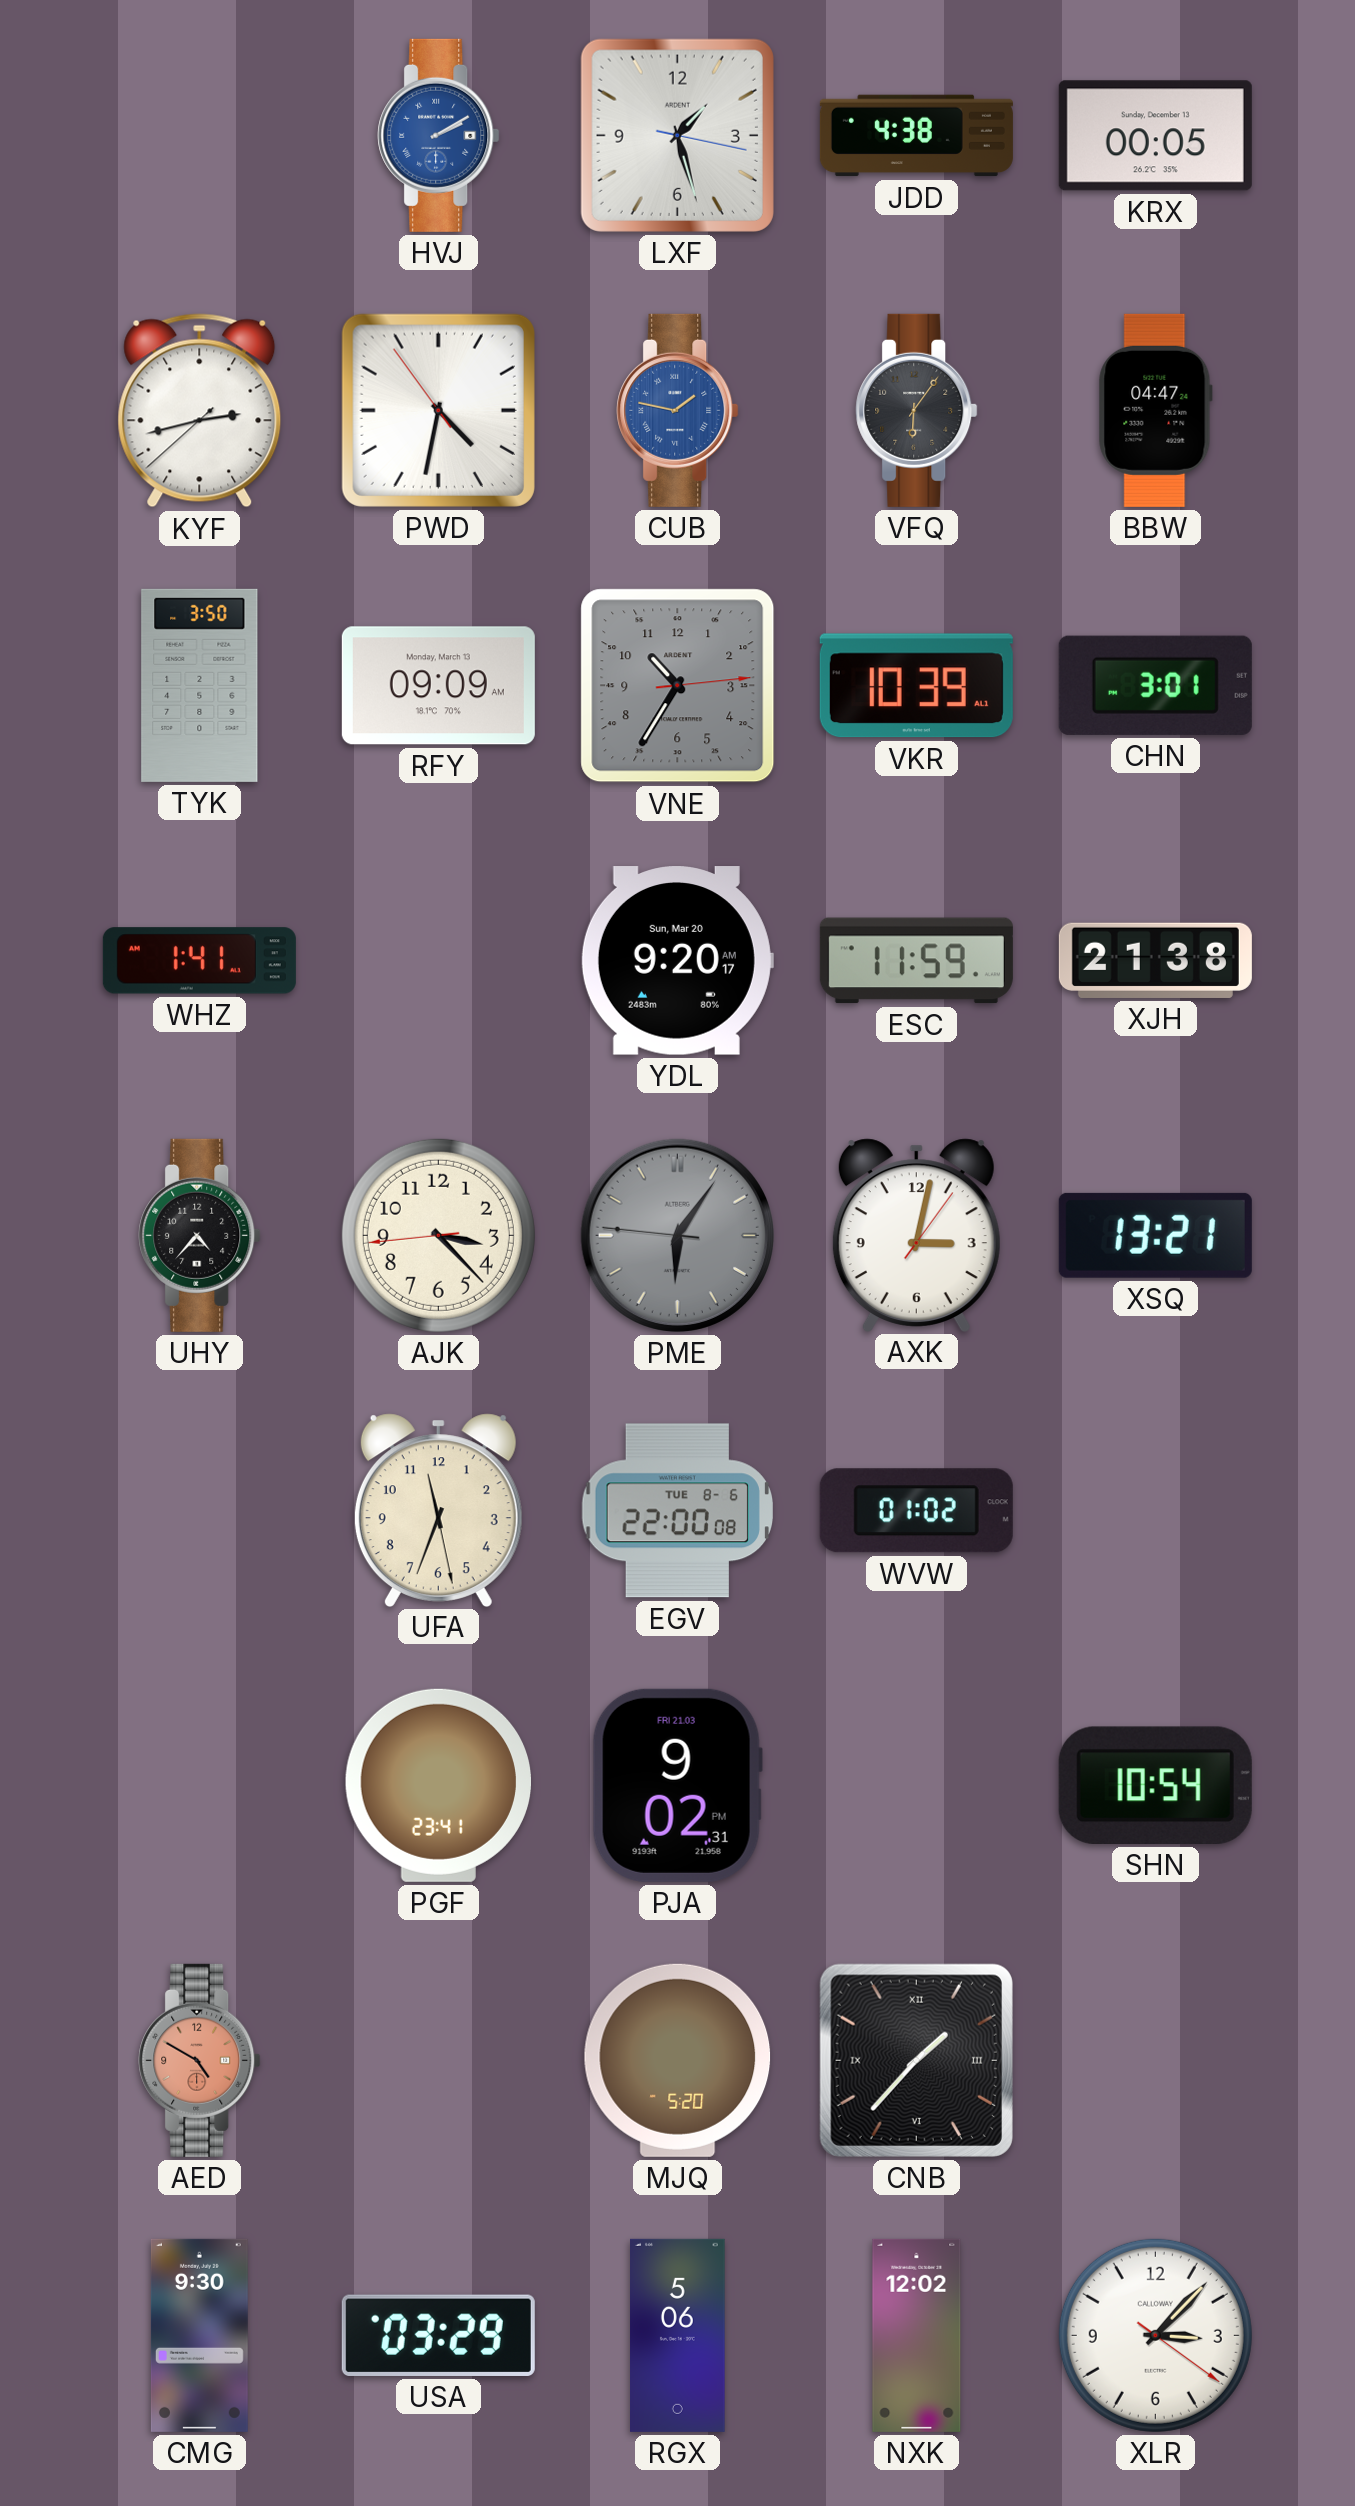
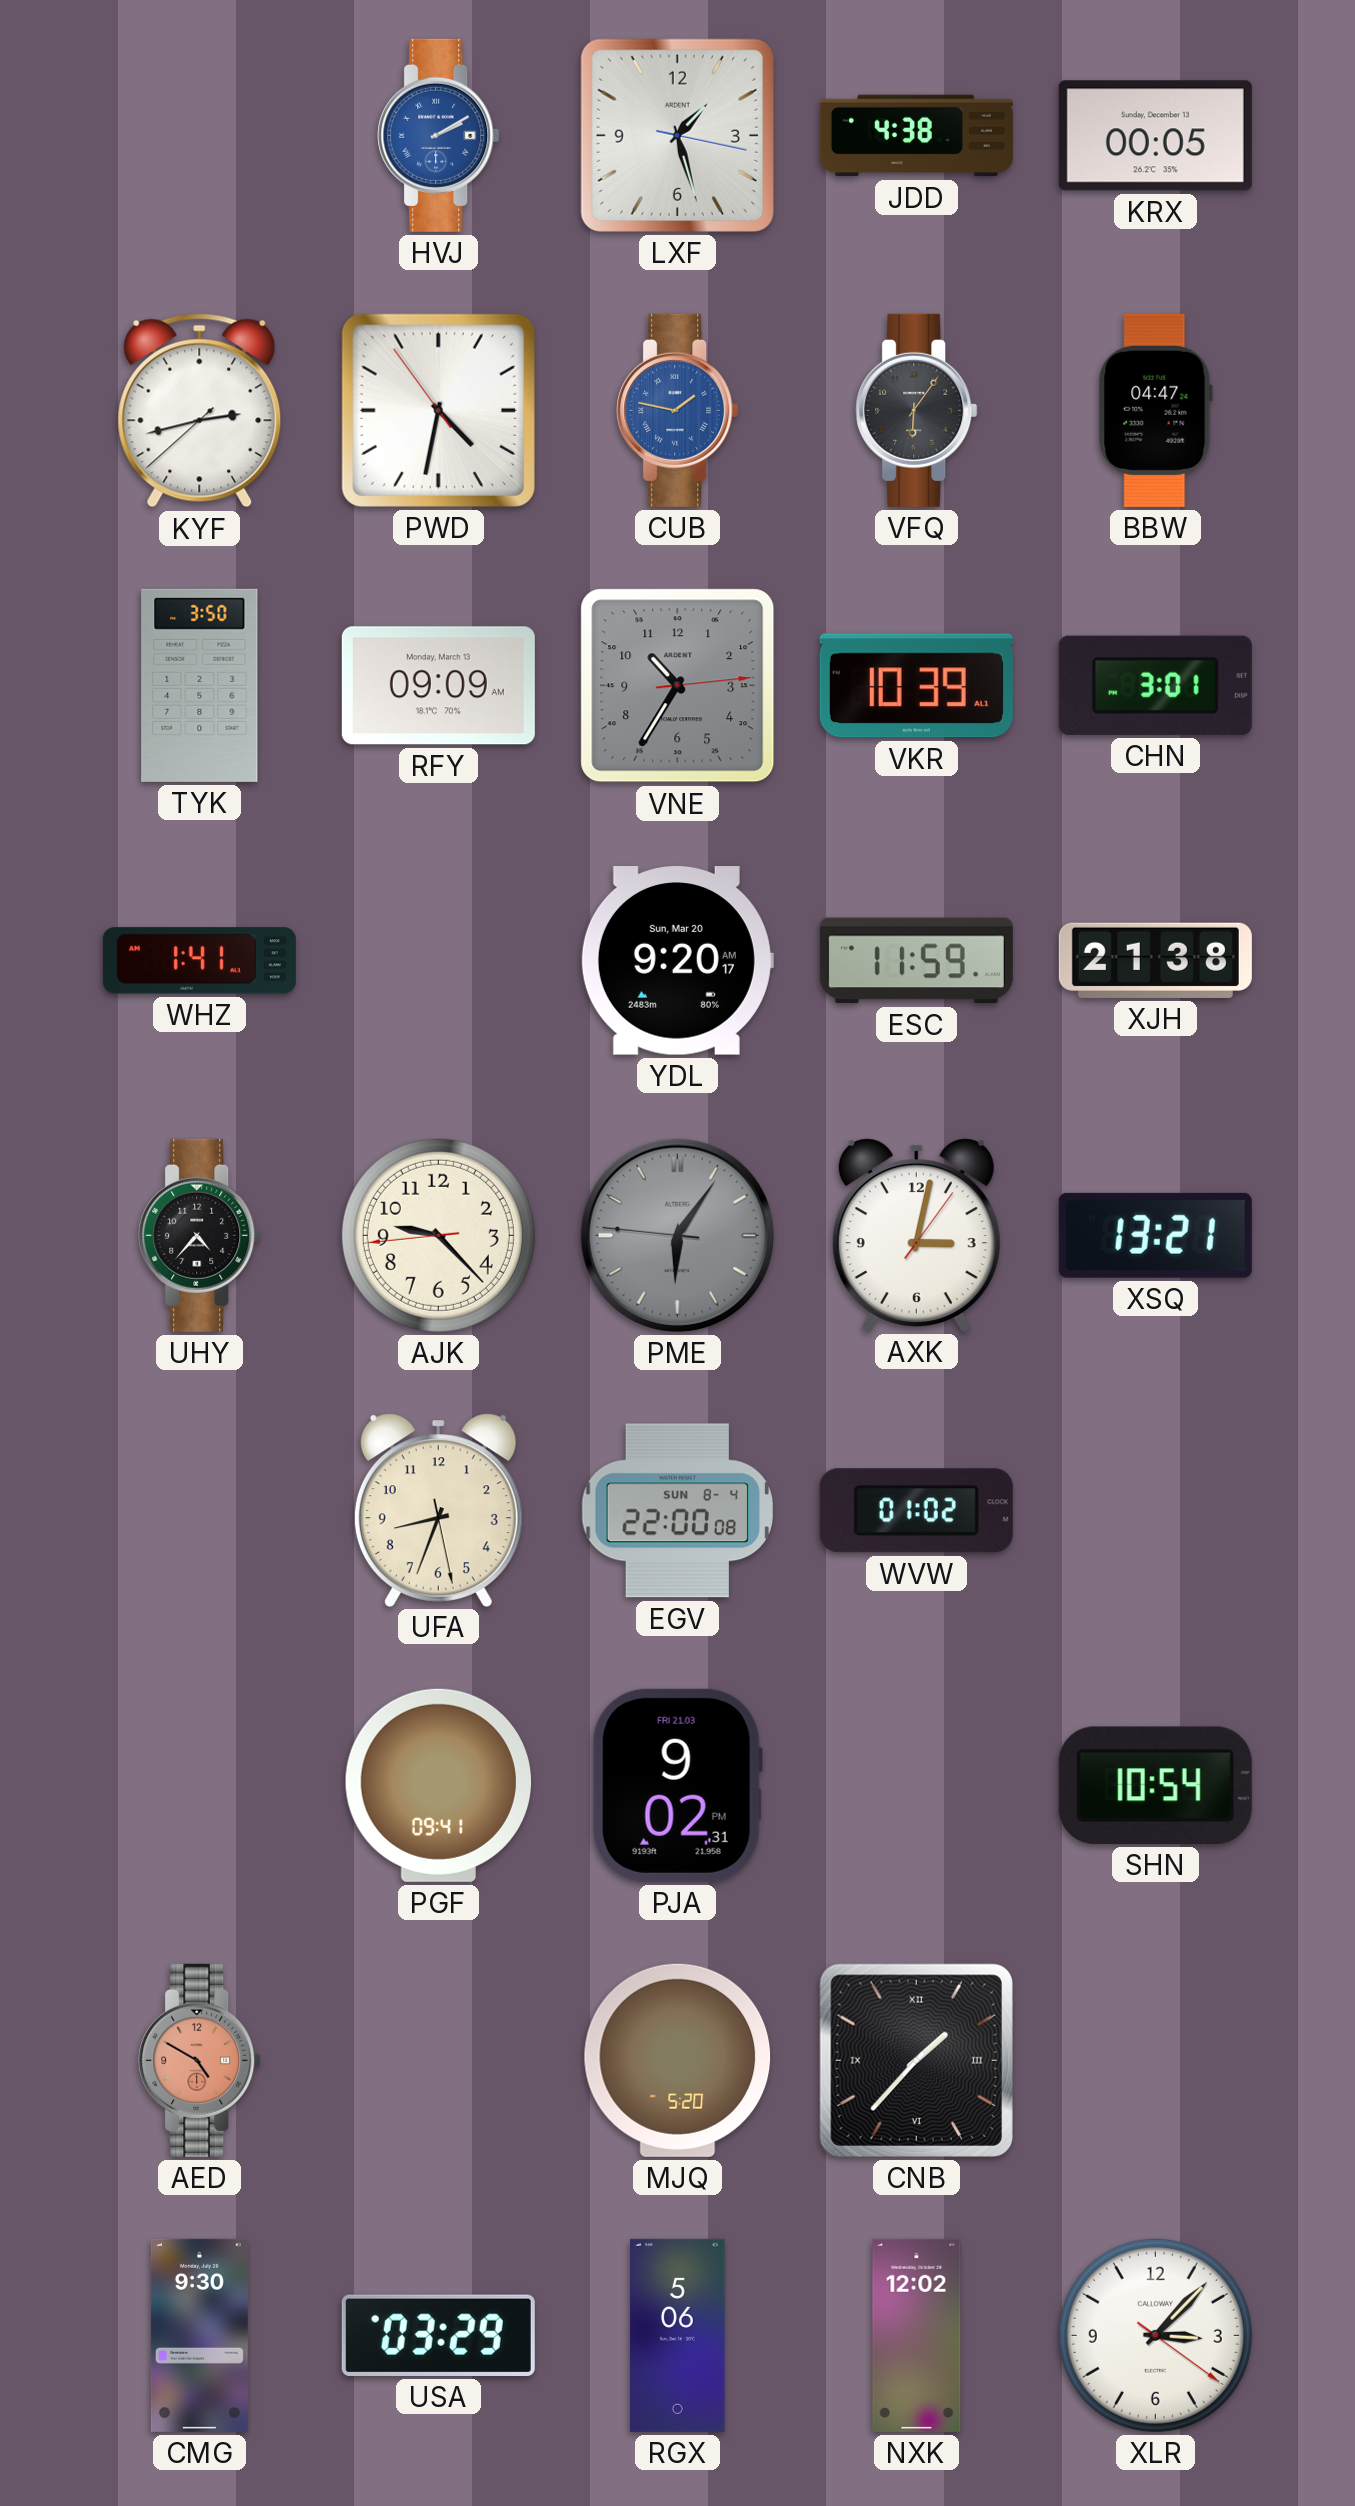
AJK: 3:22 -> 9:22
UFA: 11:33 -> 8:33
EGV date: TUE 8-6 -> SUN 8-4
PGF: 23:41 -> 09:41
